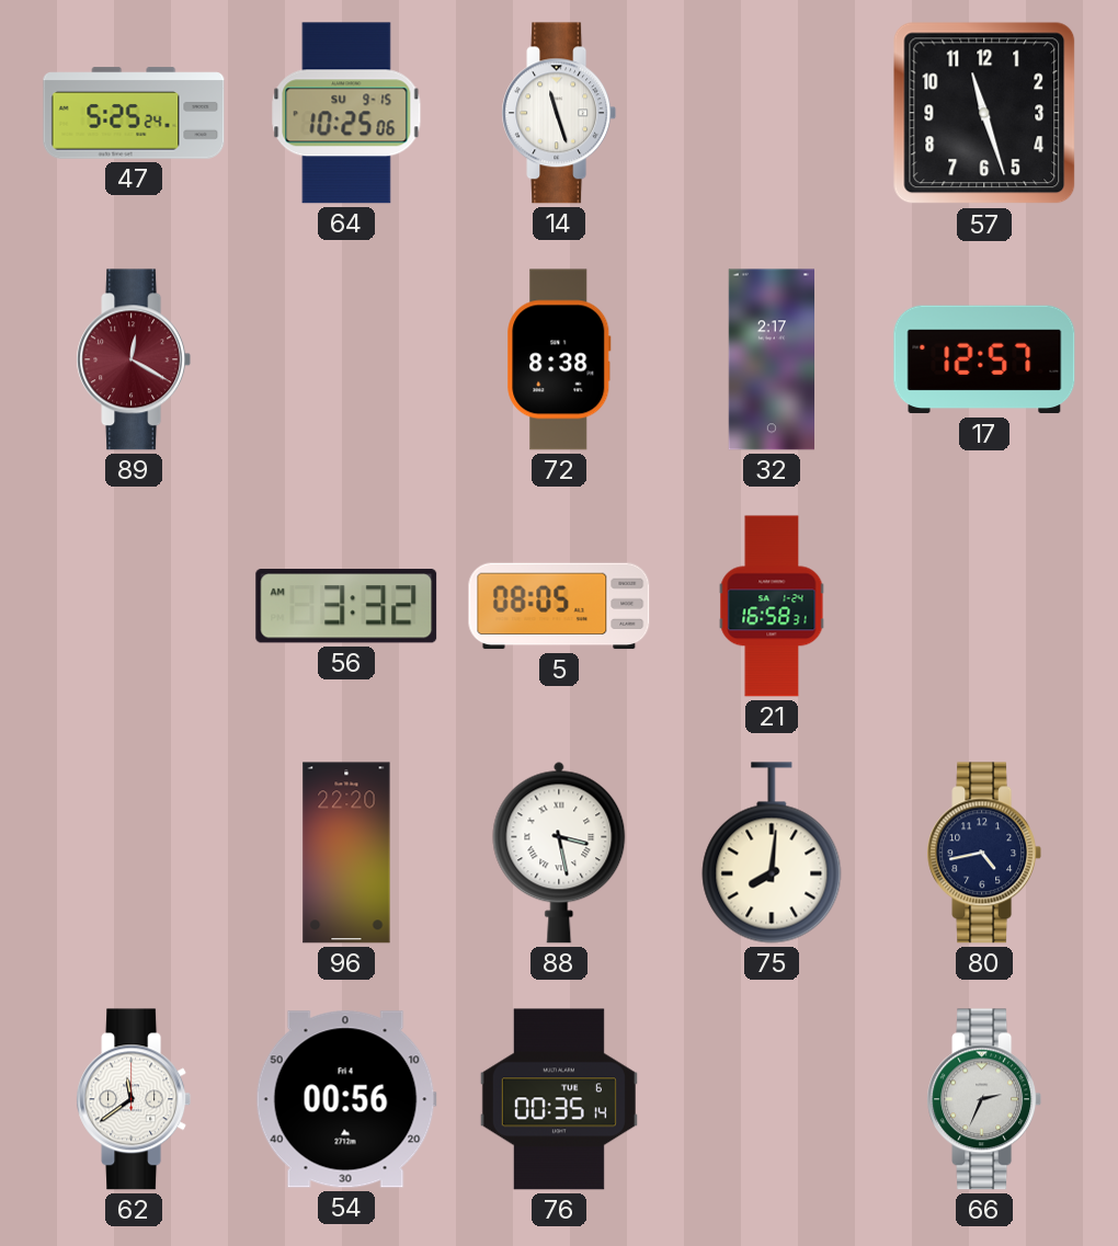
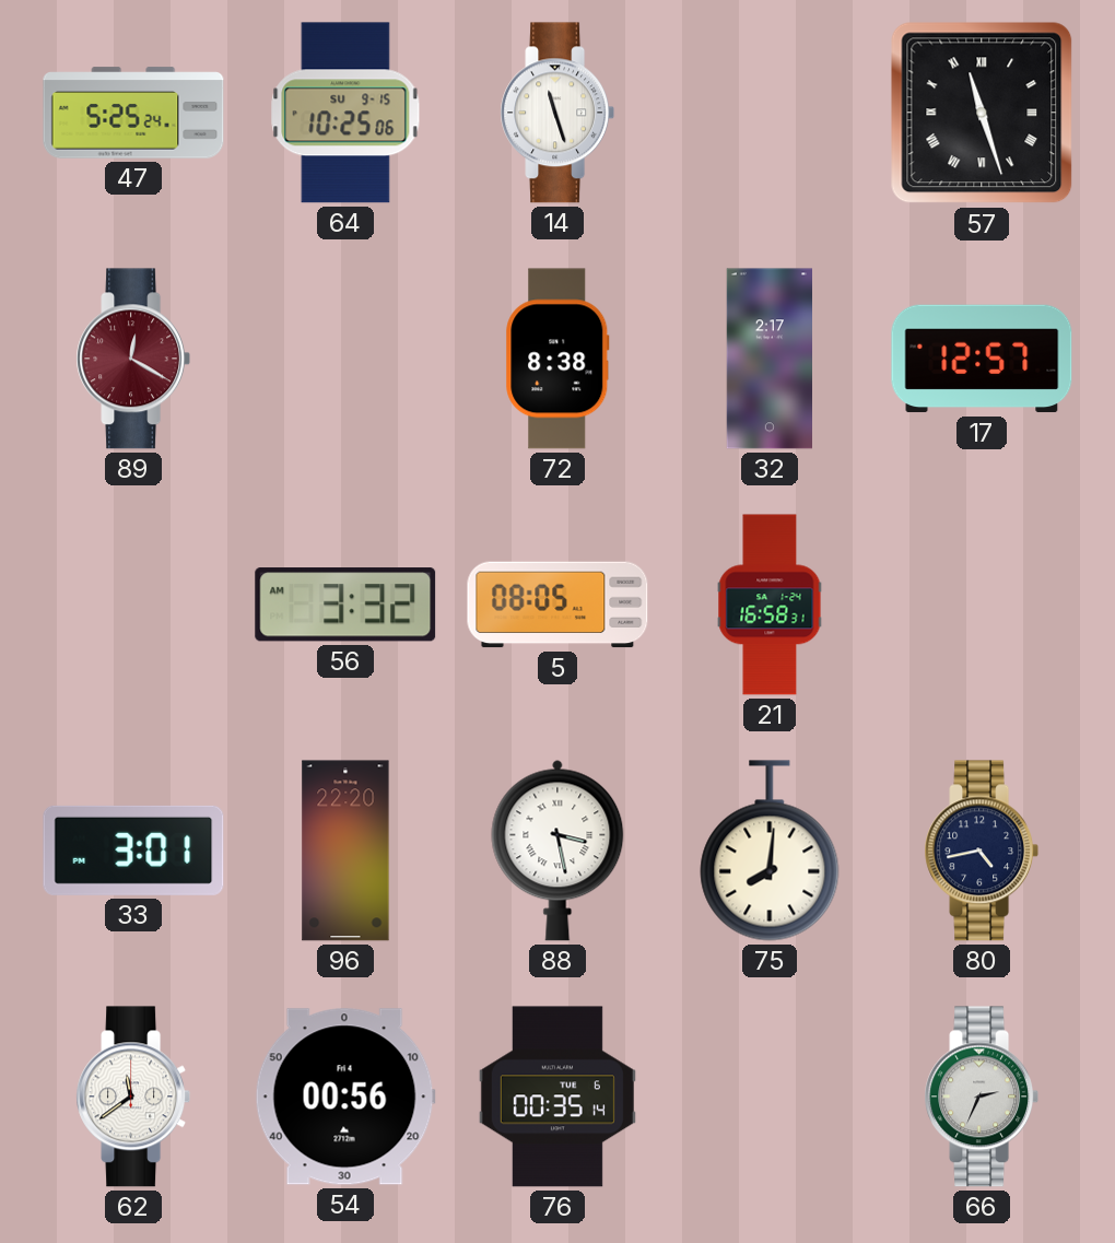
57 numerals: Arabic -> Roman
33: none -> 3:01
